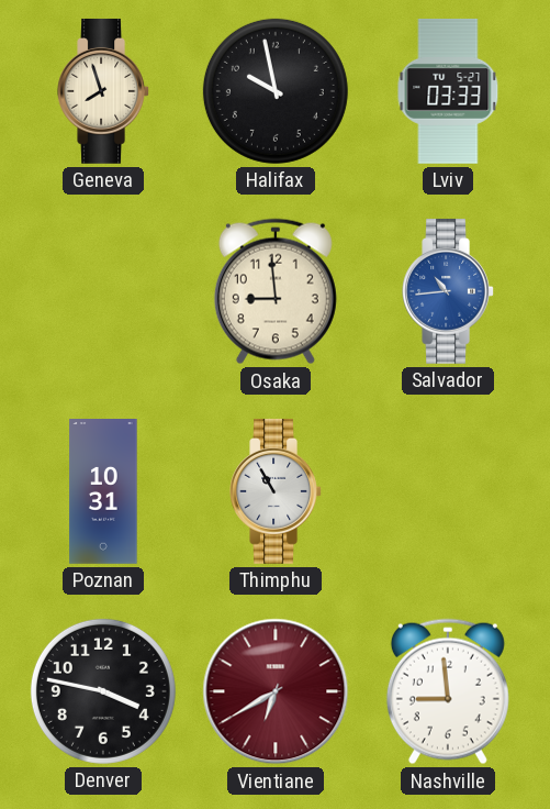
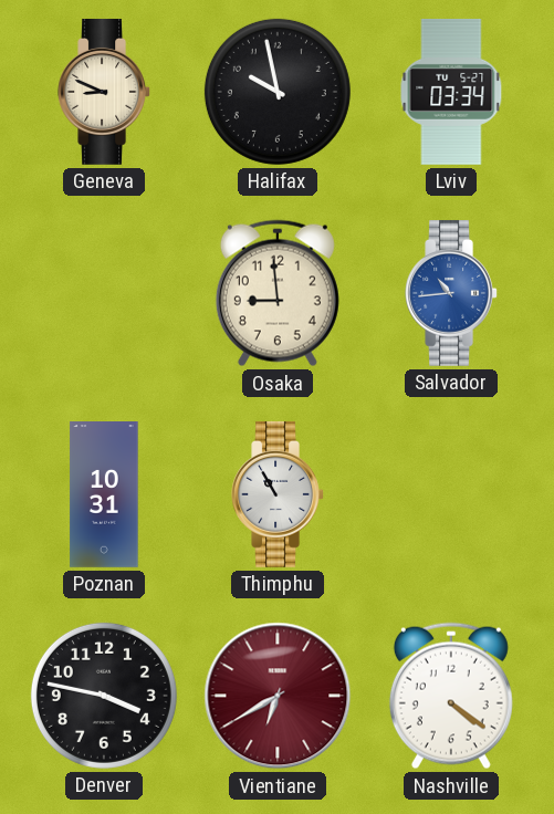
Geneva: 7:57 -> 8:49
Lviv: 03:33 -> 03:34
Nashville: 8:59 -> 4:21
